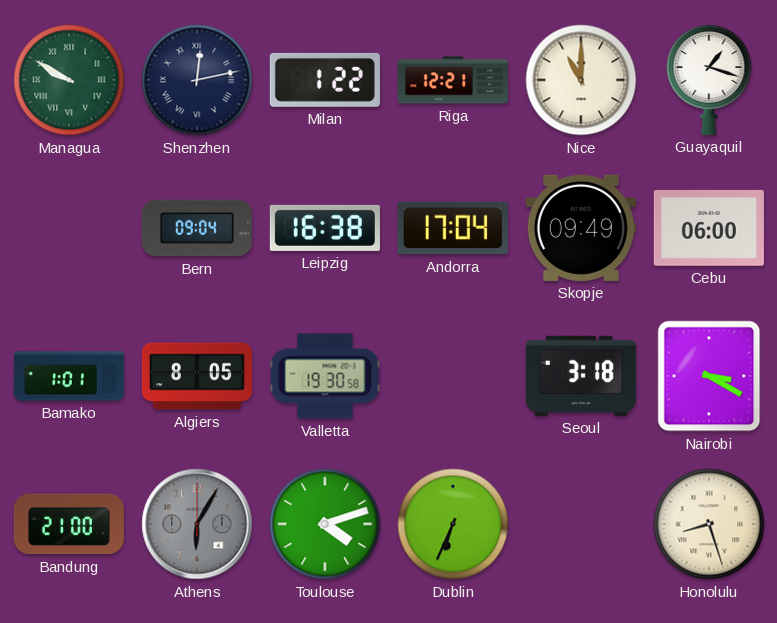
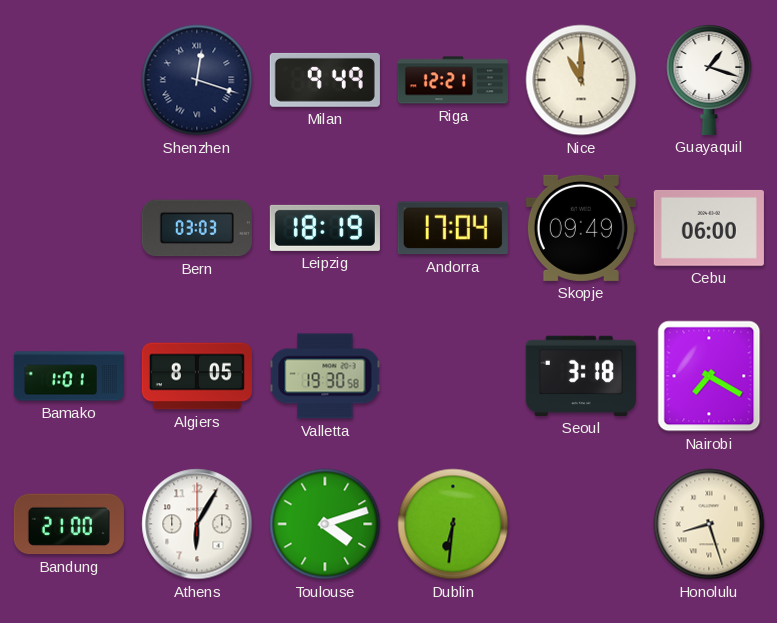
Managua: 9:50 -> none
Shenzhen: 12:13 -> 12:18
Milan: 1:22 -> 9:49
Bern: 09:04 -> 03:03
Leipzig: 16:38 -> 18:19
Nairobi: 3:20 -> 7:20
Athens dial: grey -> white
Dublin: 6:34 -> 6:31
